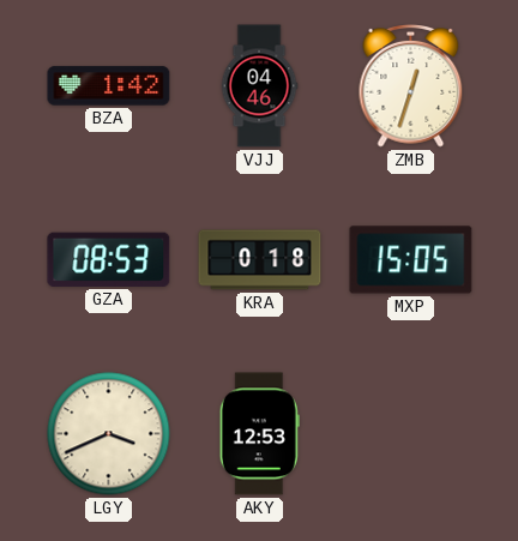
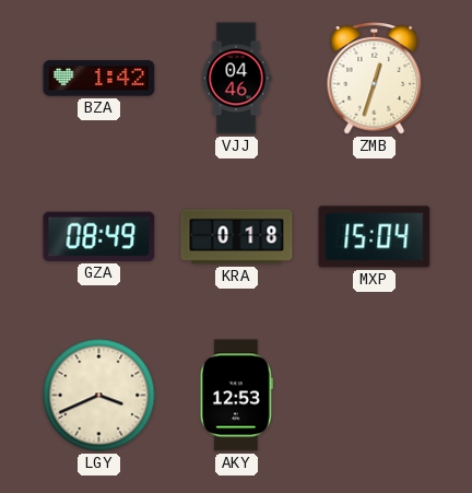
GZA: 08:53 -> 08:49
MXP: 15:05 -> 15:04
